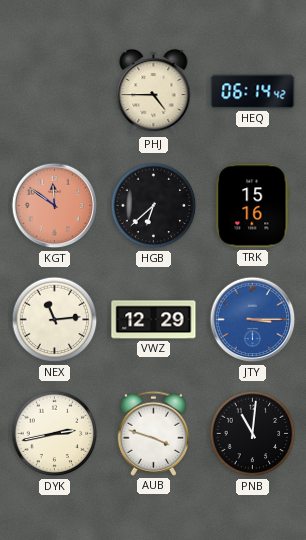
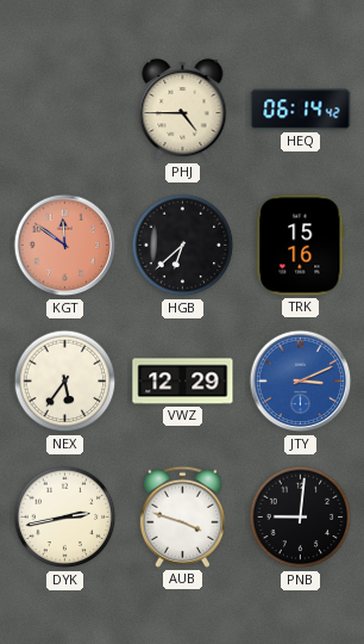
NEX: 11:14 -> 5:36
JTY: 3:15 -> 3:11
PNB: 11:01 -> 9:01
